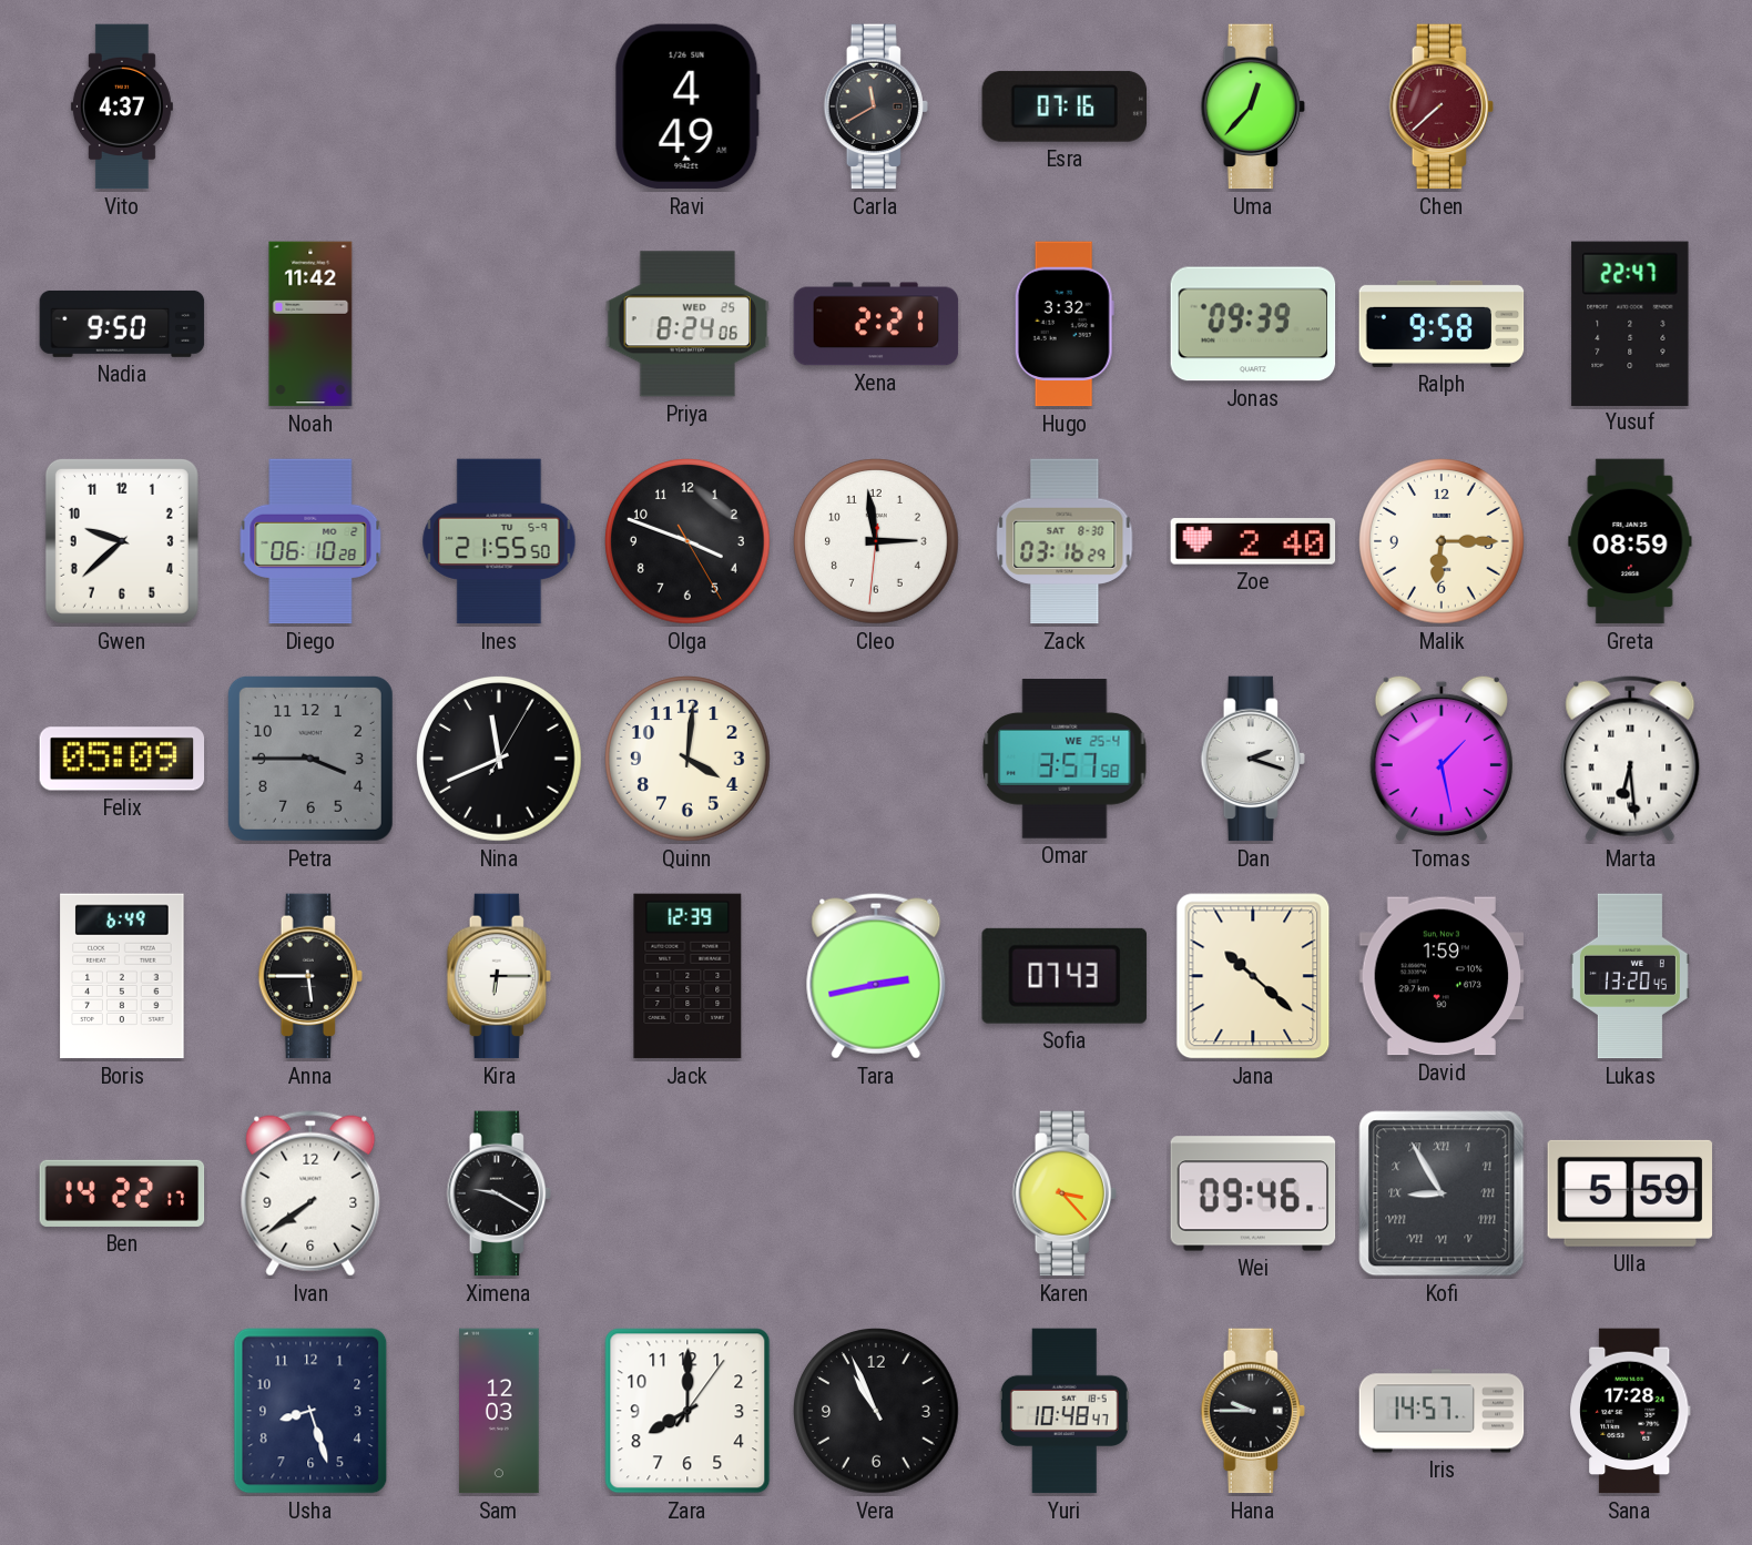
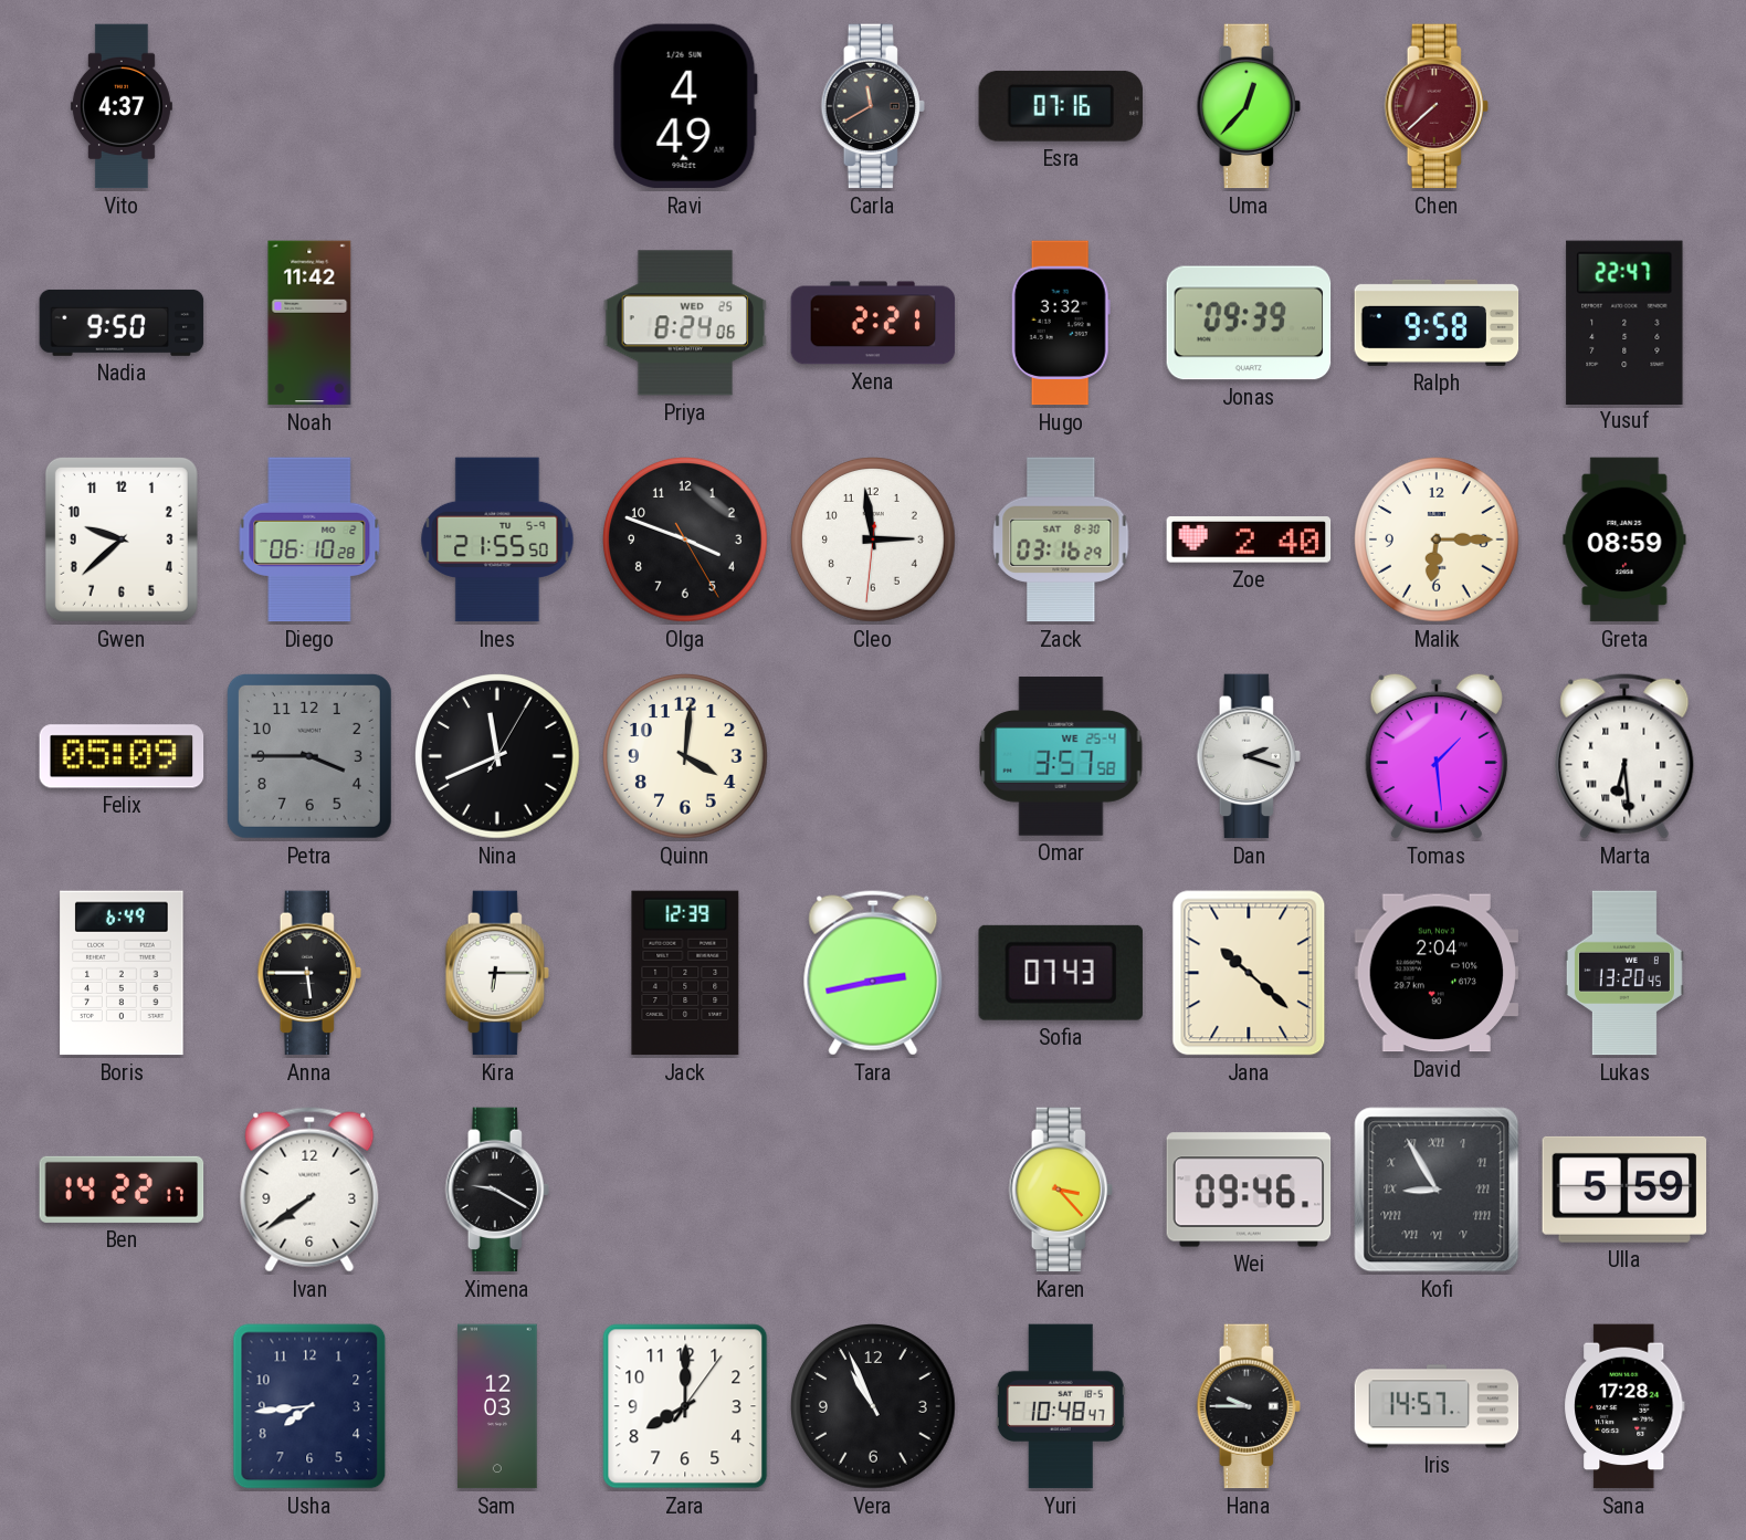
Tomas: 1:28 -> 1:29
David: 1:59 -> 2:04
Usha: 8:27 -> 7:44
